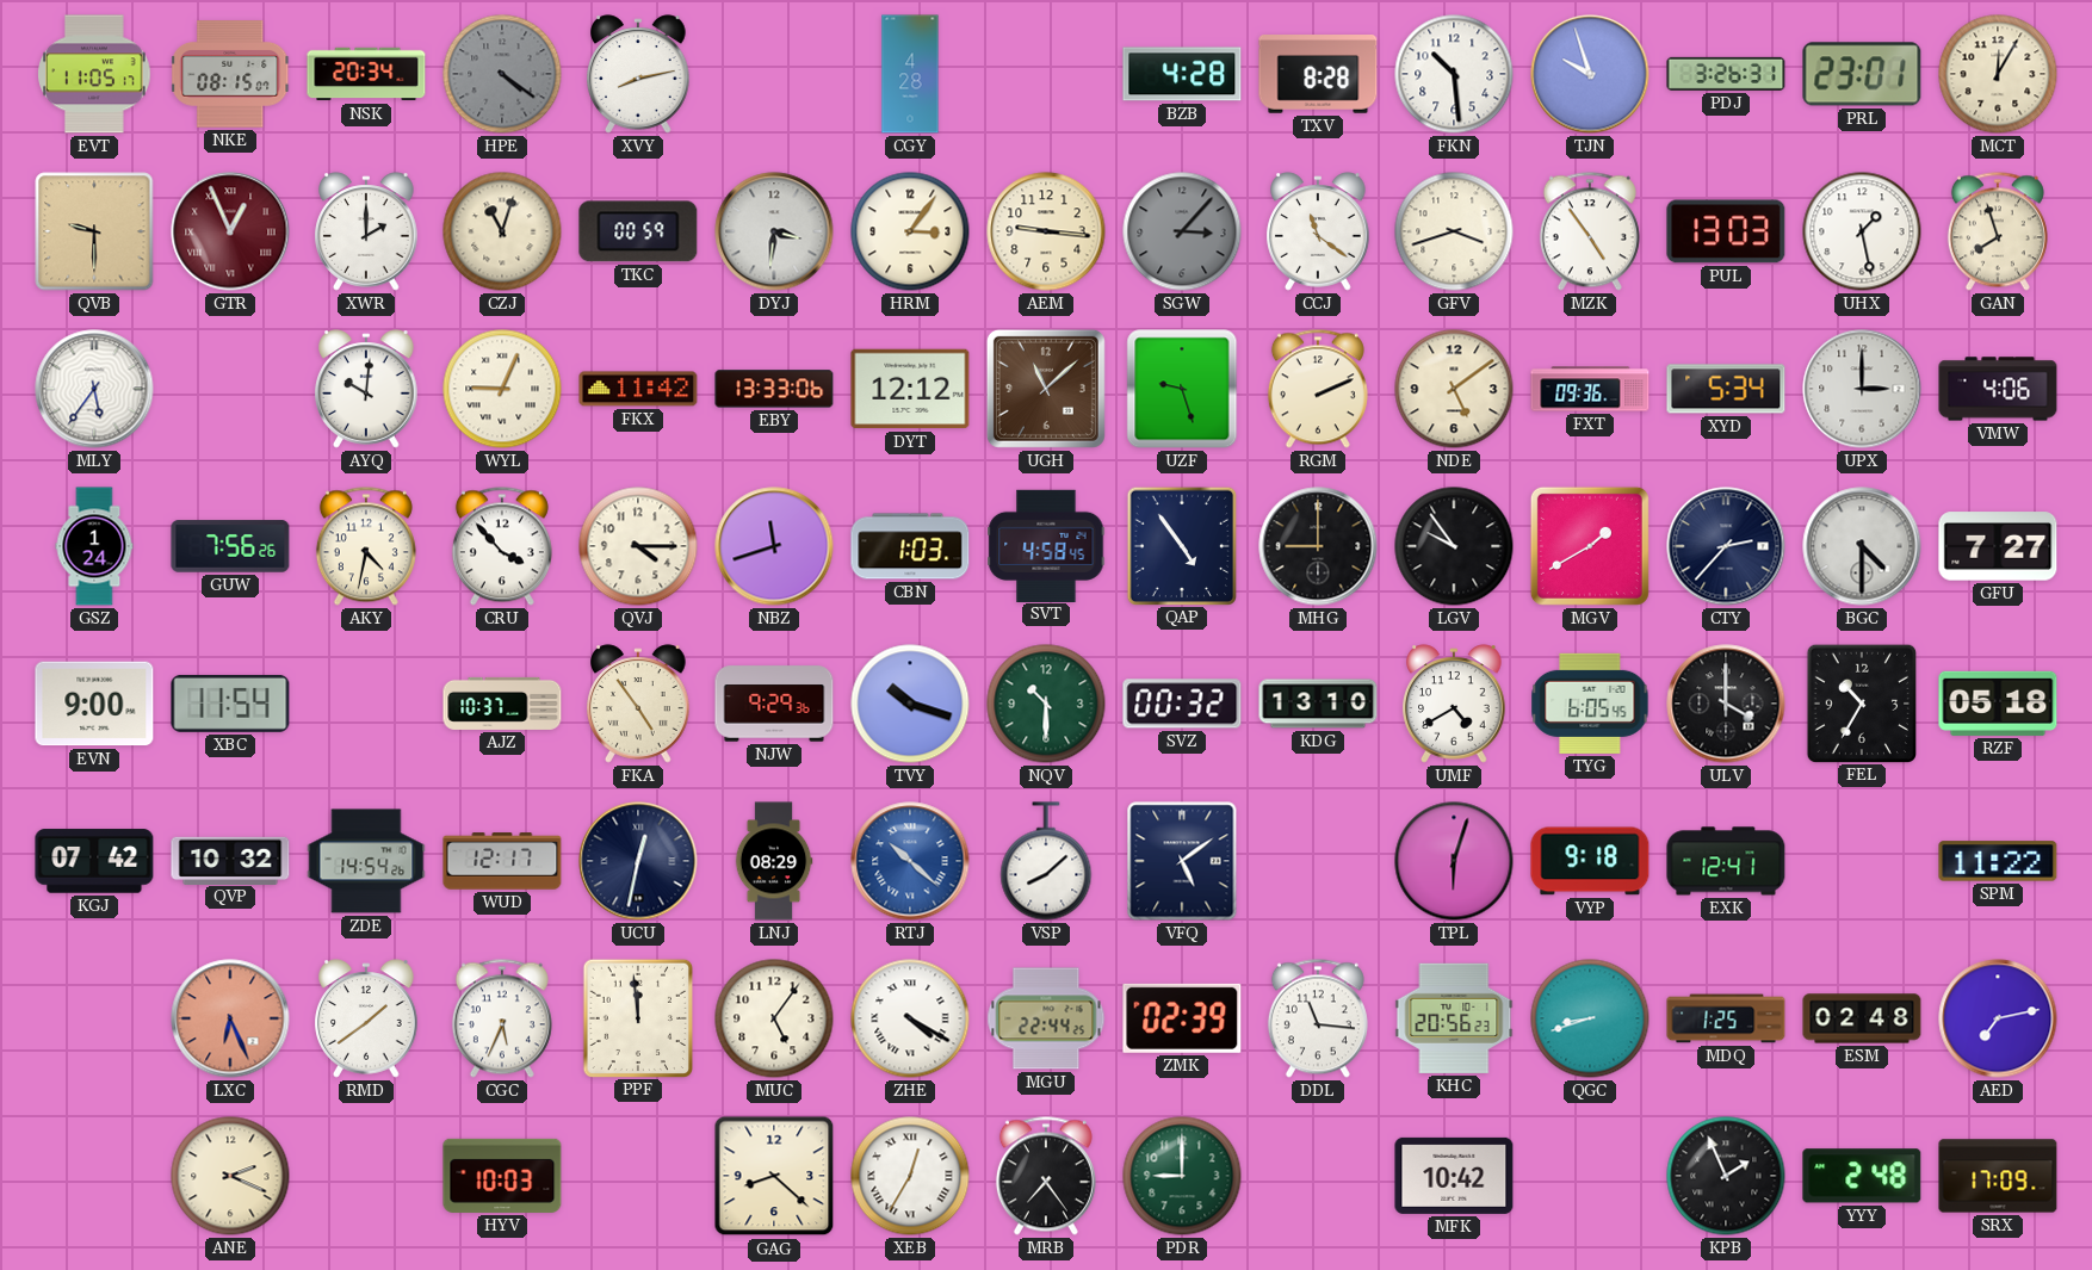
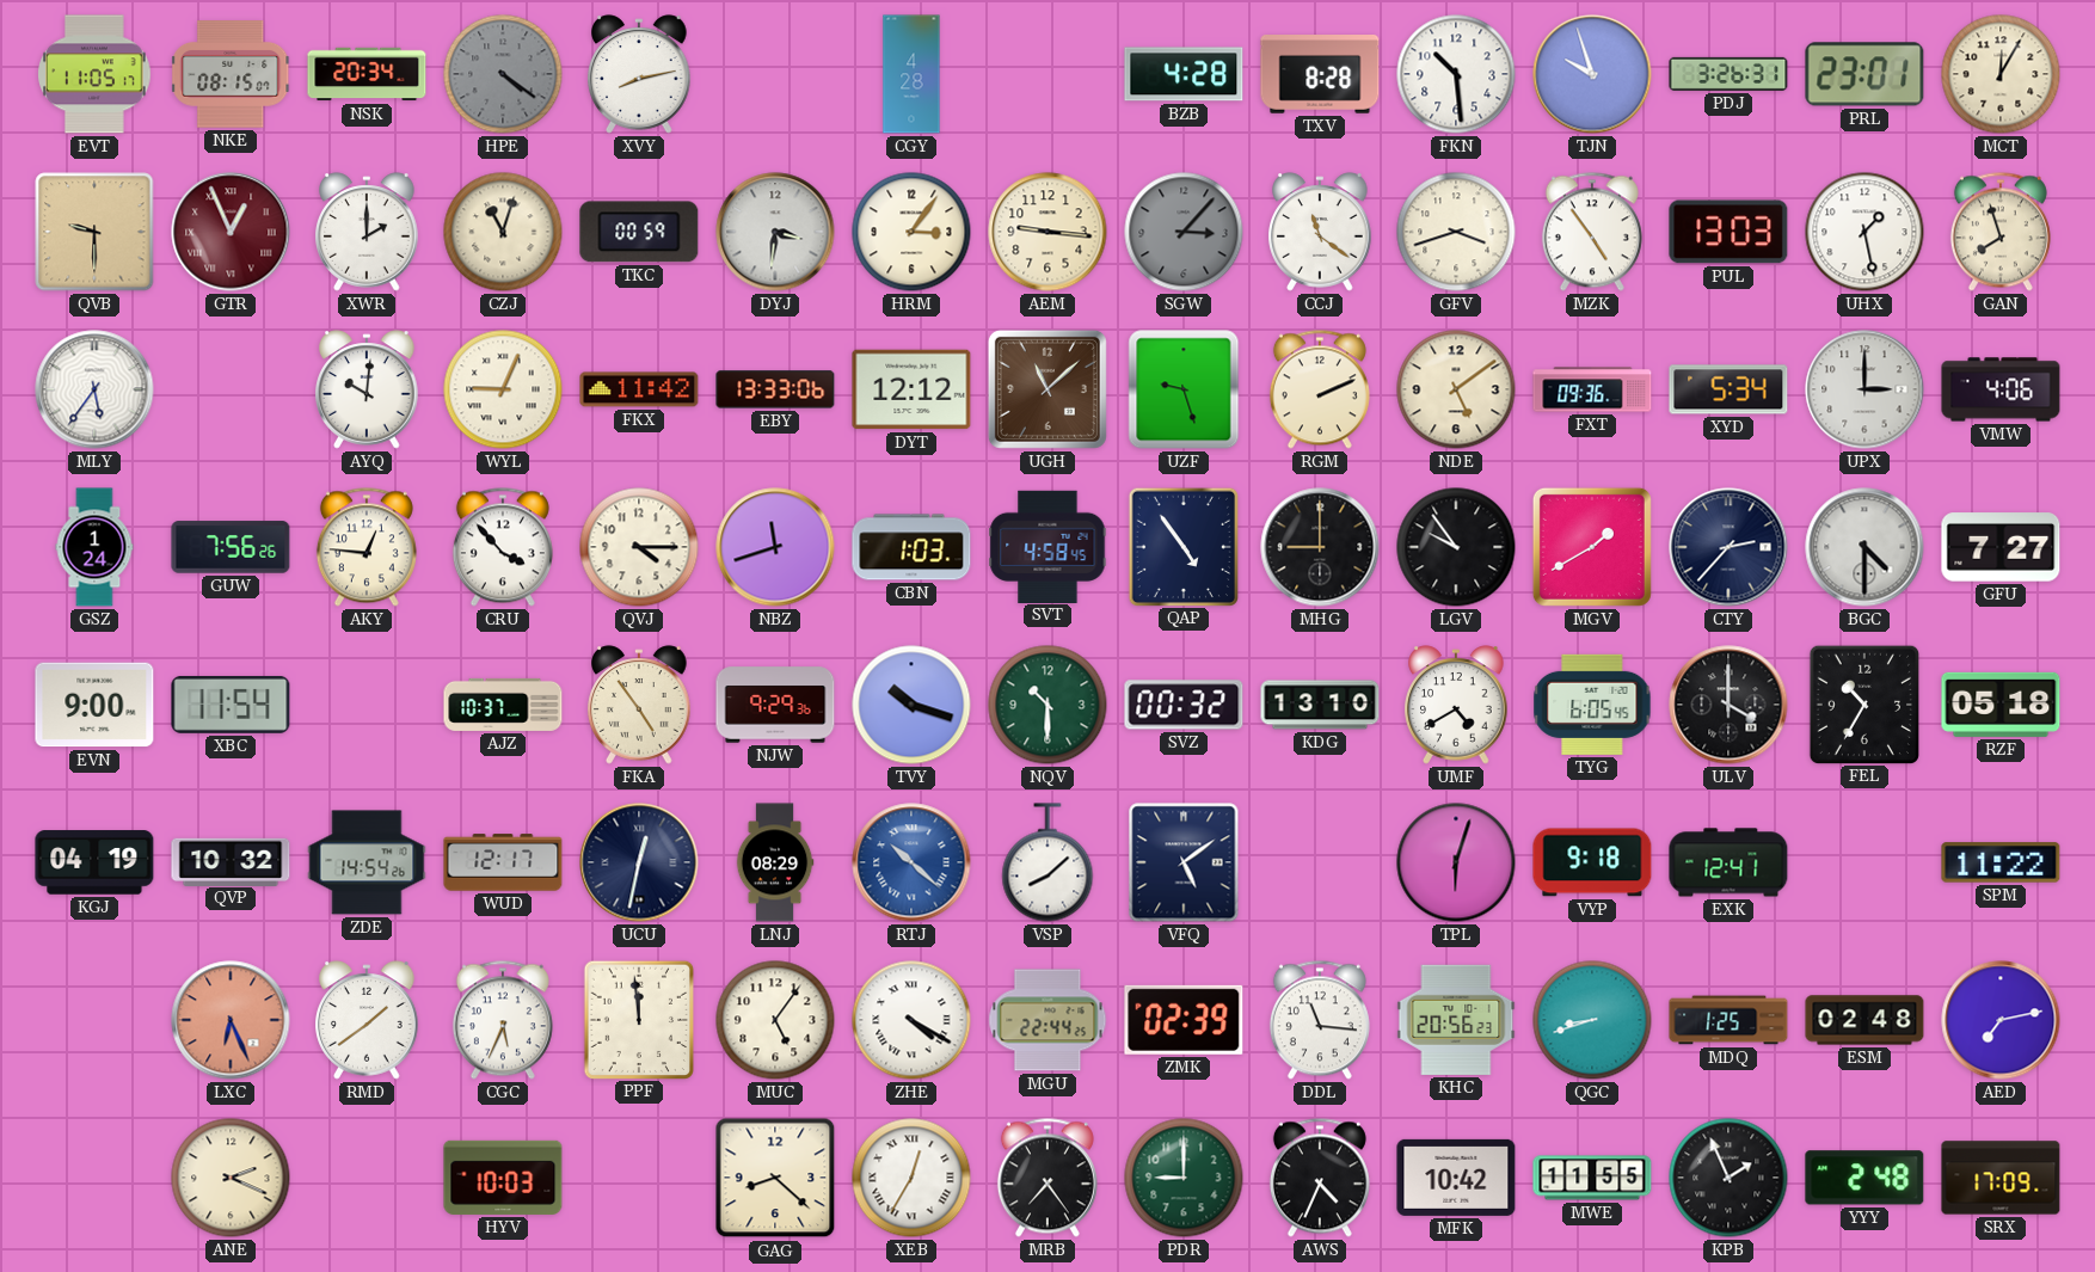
AKY: 4:32 -> 12:46
KGJ: 07:42 -> 04:19
AWS: none -> 4:34
MWE: none -> 11:55
